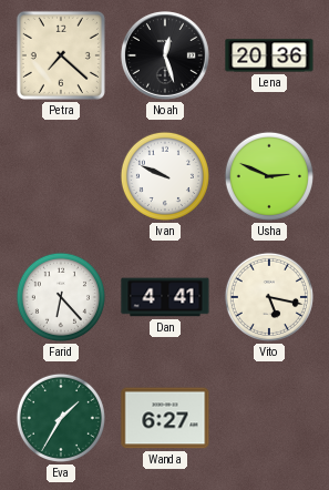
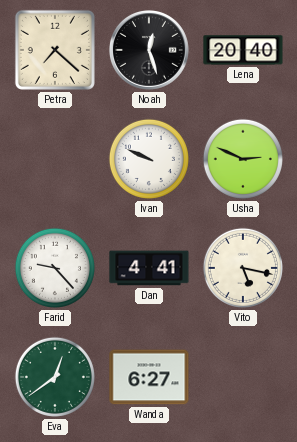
Lena: 20:36 -> 20:40
Farid: 6:23 -> 9:23
Eva: 1:35 -> 12:39
